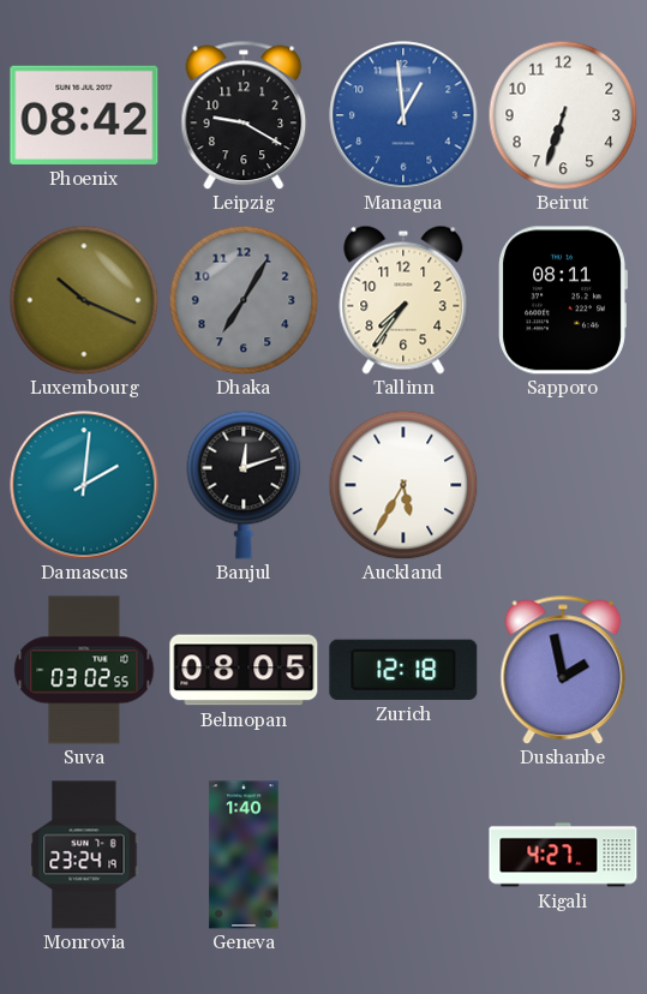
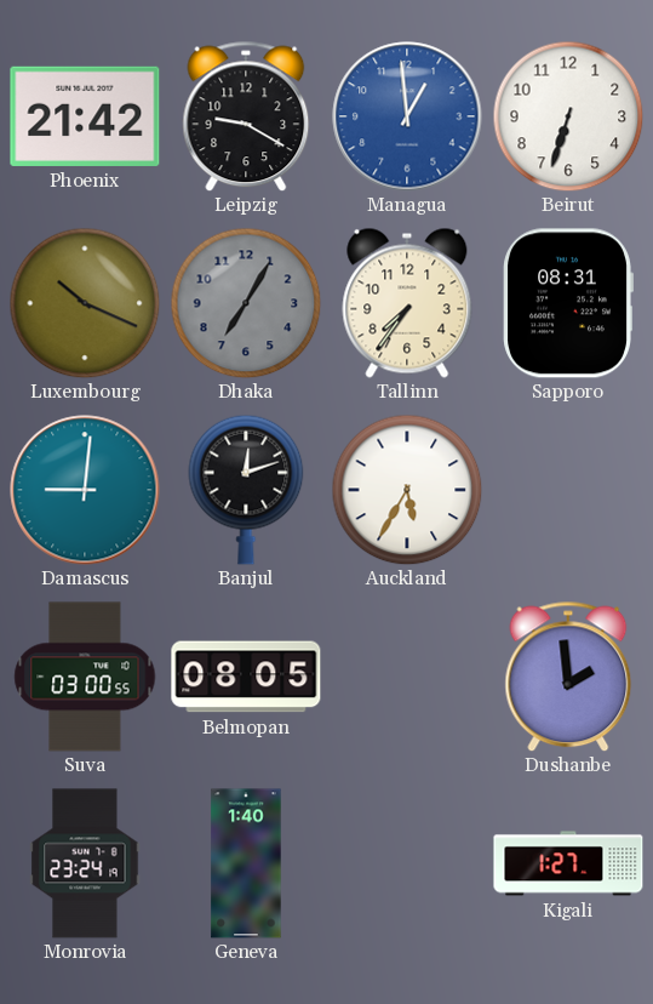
Phoenix: 08:42 -> 21:42
Sapporo: 08:11 -> 08:31
Damascus: 2:01 -> 9:01
Suva: 03:02 -> 03:00
Zurich: 12:18 -> none
Dushanbe: 1:58 -> 1:59
Kigali: 4:27 -> 1:27
